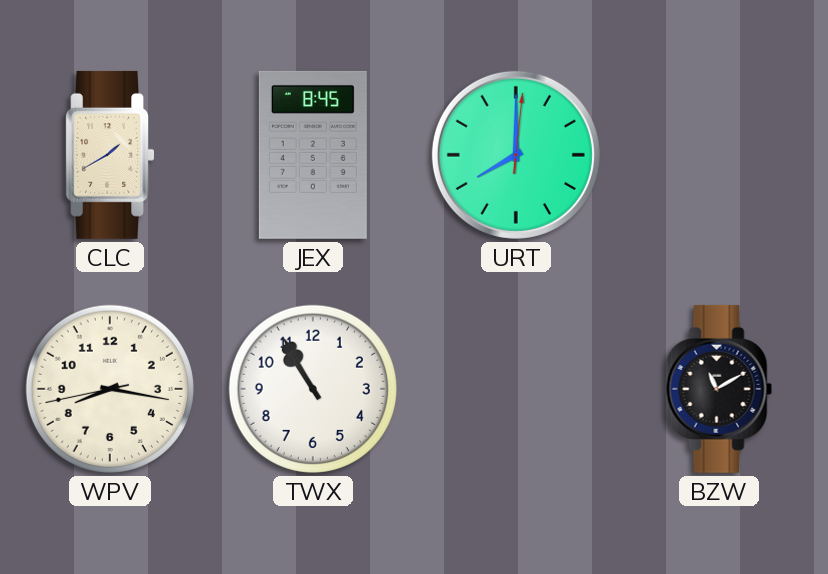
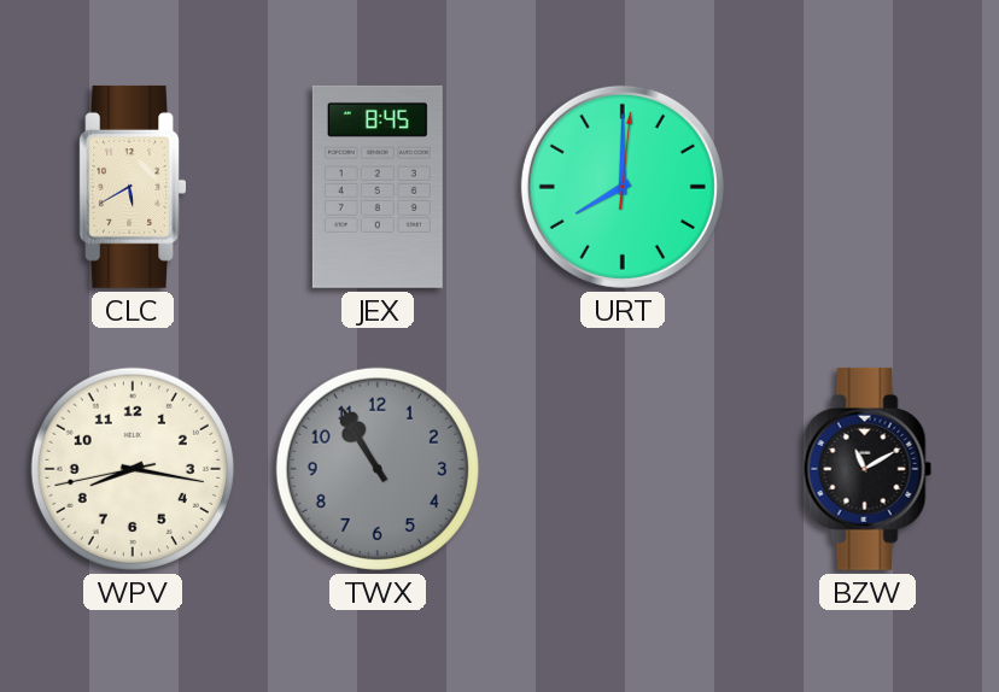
CLC: 1:40 -> 5:40
TWX dial: white -> grey
